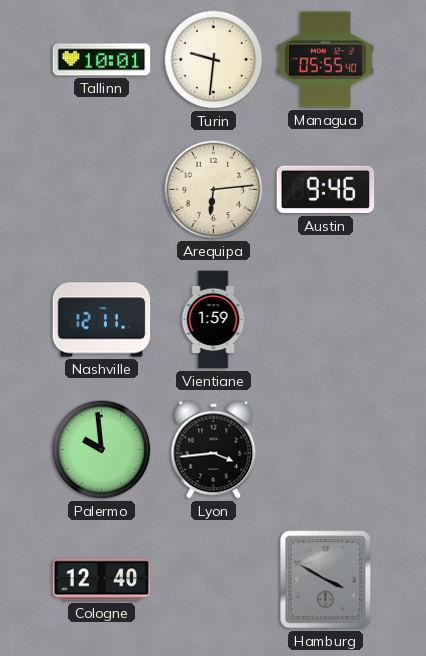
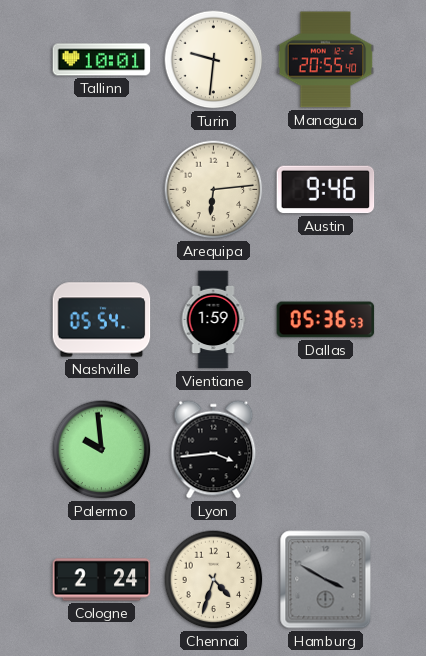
Managua: 05:55 -> 20:55
Nashville: 12:11 -> 05:54
Dallas: none -> 05:36
Cologne: 12:40 -> 2:24
Chennai: none -> 4:33
